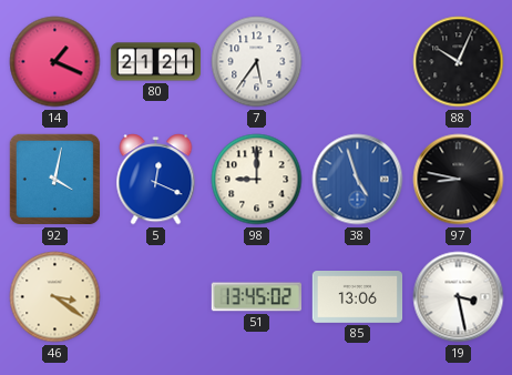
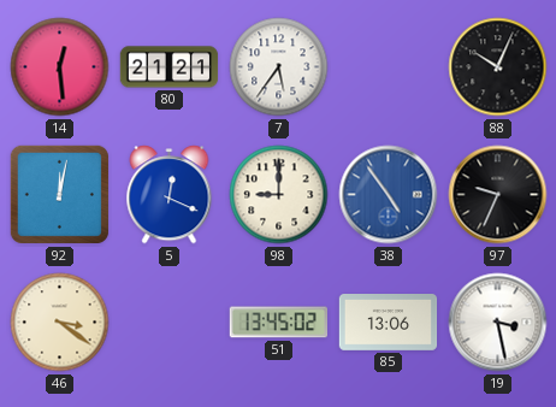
14: 1:19 -> 12:29
92: 4:02 -> 12:02
38: 4:57 -> 4:54
97: 8:47 -> 9:34
